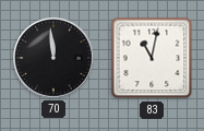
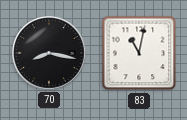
70: 11:59 -> 8:17
